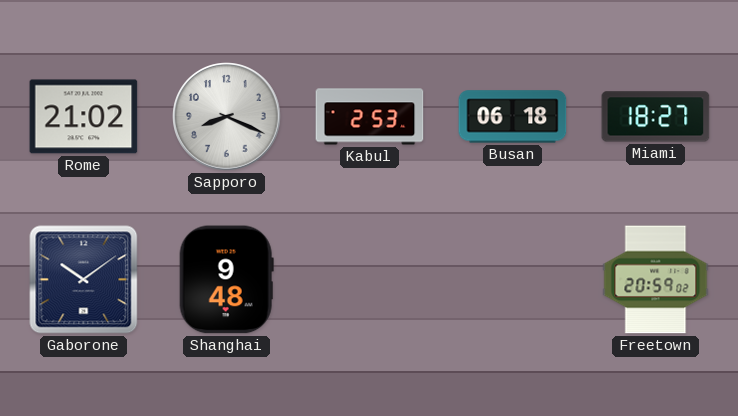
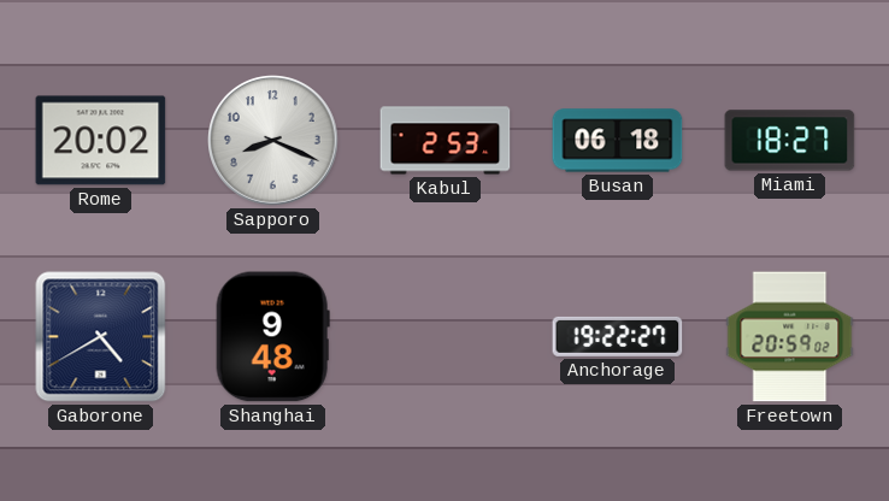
Rome: 21:02 -> 20:02
Gaborone: 10:09 -> 4:40
Anchorage: none -> 19:22
